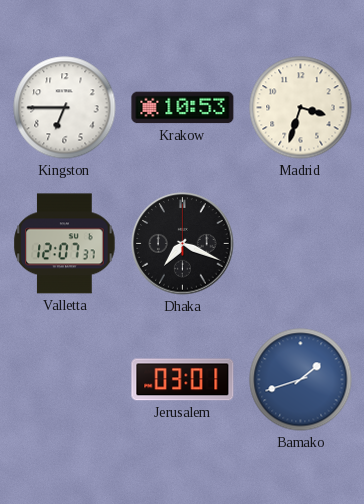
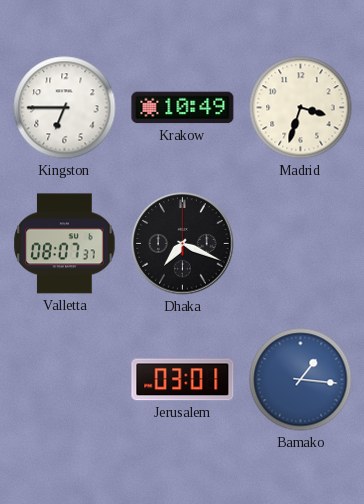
Krakow: 10:53 -> 10:49
Valletta: 12:07 -> 08:07
Bamako: 1:42 -> 1:16
